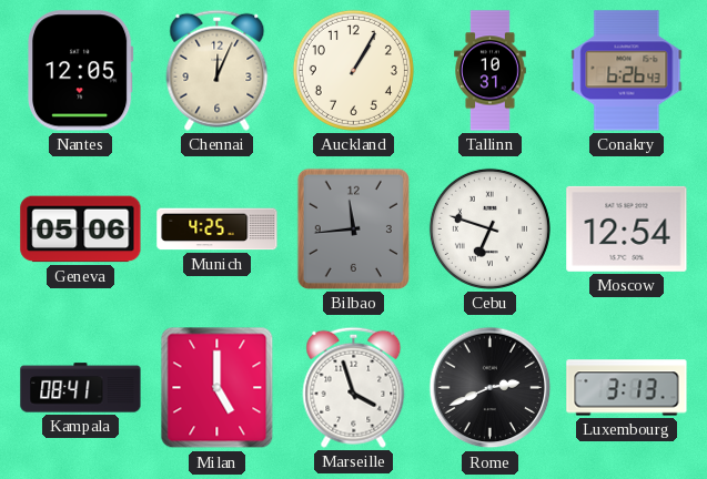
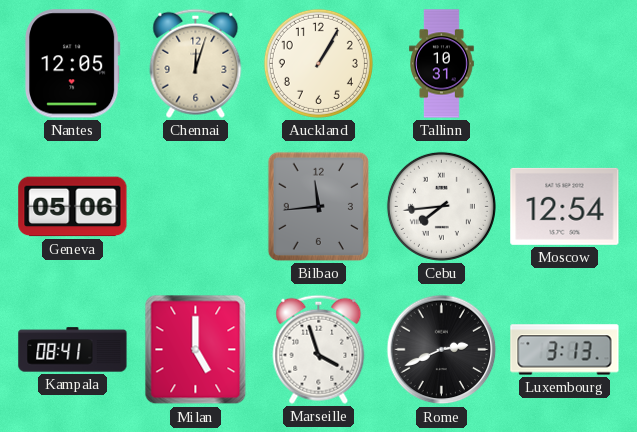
Chennai: 12:04 -> 12:03
Conakry: 6:26 -> none
Munich: 4:25 -> none
Cebu: 6:48 -> 7:44
